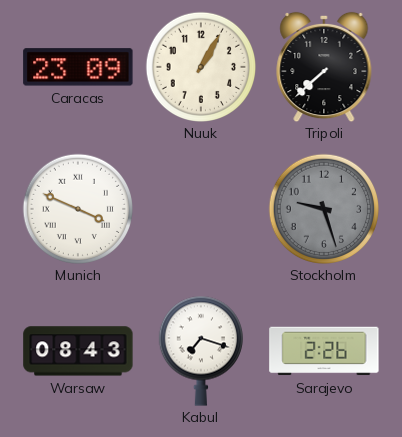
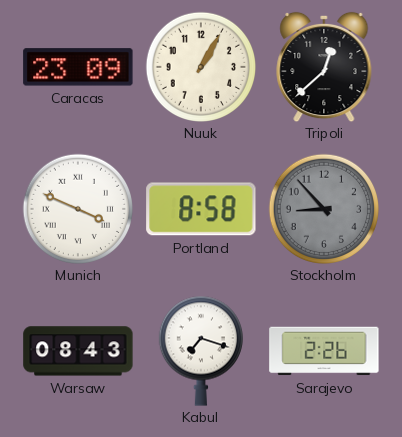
Tripoli: 7:38 -> 12:38
Portland: none -> 8:58
Stockholm: 9:27 -> 8:53
